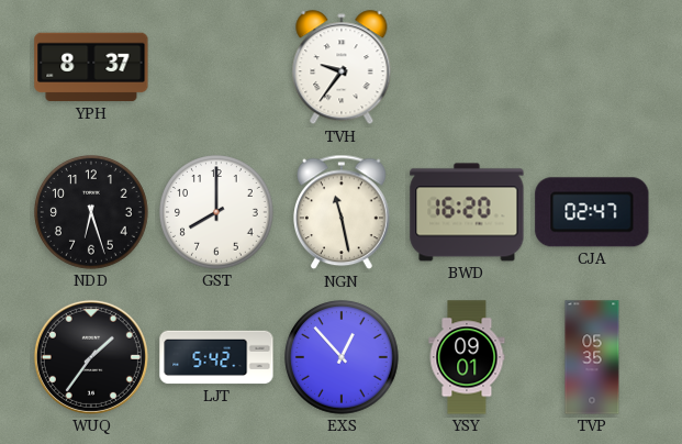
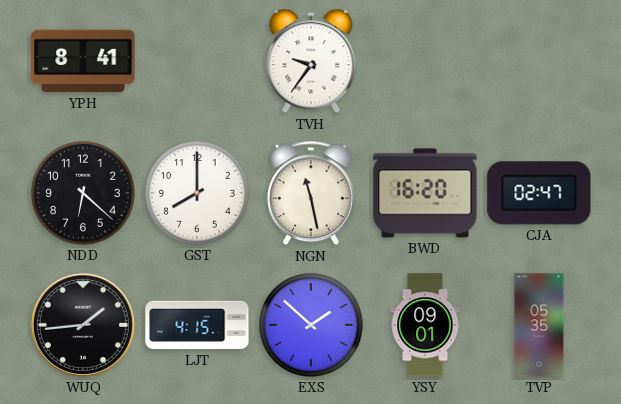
YPH: 8:37 -> 8:41
NDD: 6:27 -> 6:22
WUQ: 1:36 -> 1:44
LJT: 5:42 -> 4:15
EXS: 12:53 -> 1:52
